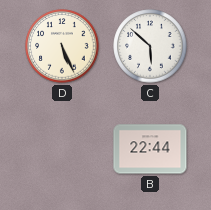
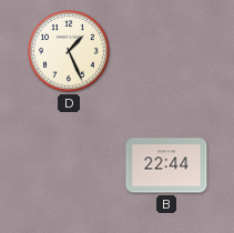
D: 5:26 -> 1:26
C: 5:52 -> none
